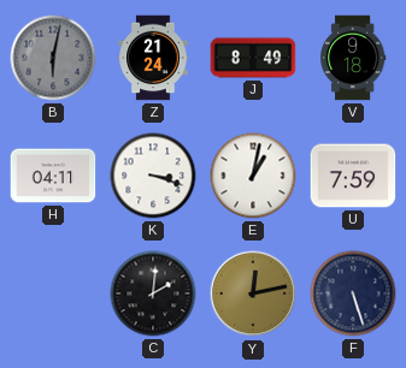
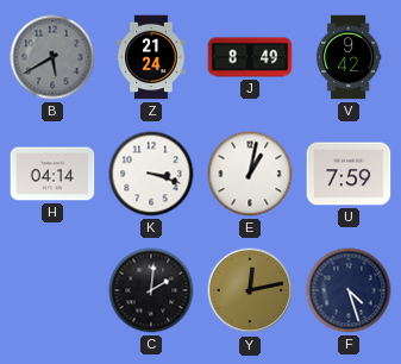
B: 6:02 -> 5:40
V: 9:18 -> 9:42
H: 04:11 -> 04:14
F: 5:27 -> 4:27
